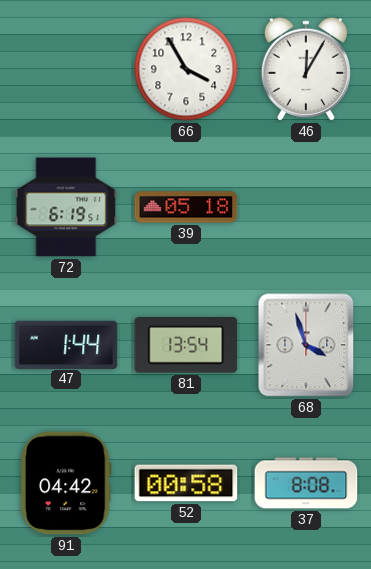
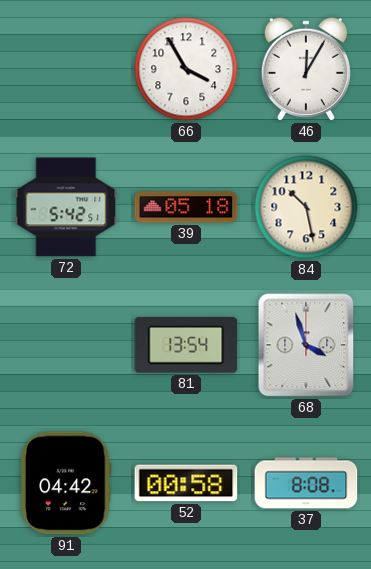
72: 6:19 -> 5:42
84: none -> 10:28
47: 1:44 -> none
